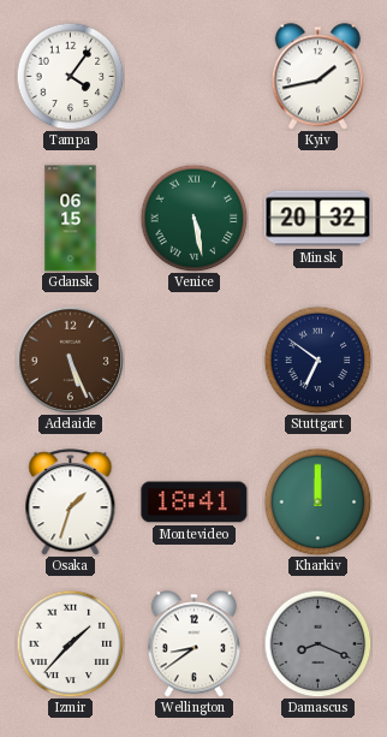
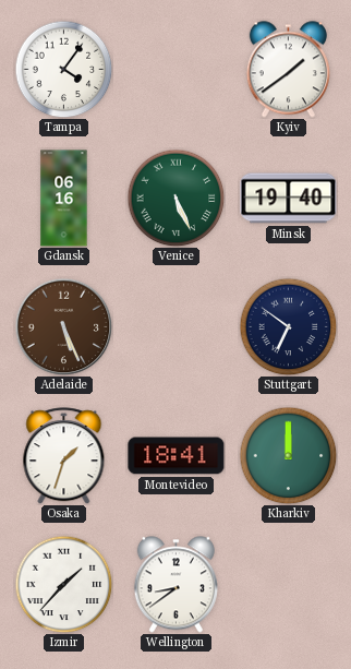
Kyiv: 1:43 -> 1:39
Gdansk: 06:15 -> 06:16
Venice: 5:28 -> 5:26
Minsk: 20:32 -> 19:40
Damascus: 8:19 -> none
